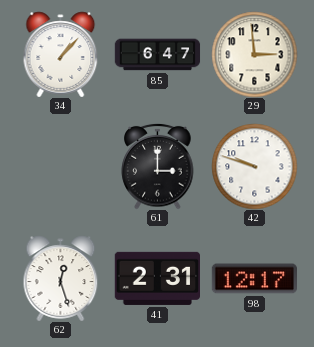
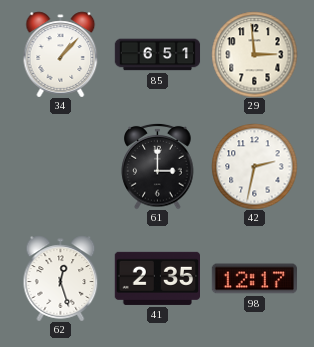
85: 6:47 -> 6:51
42: 9:48 -> 2:32
41: 2:31 -> 2:35
